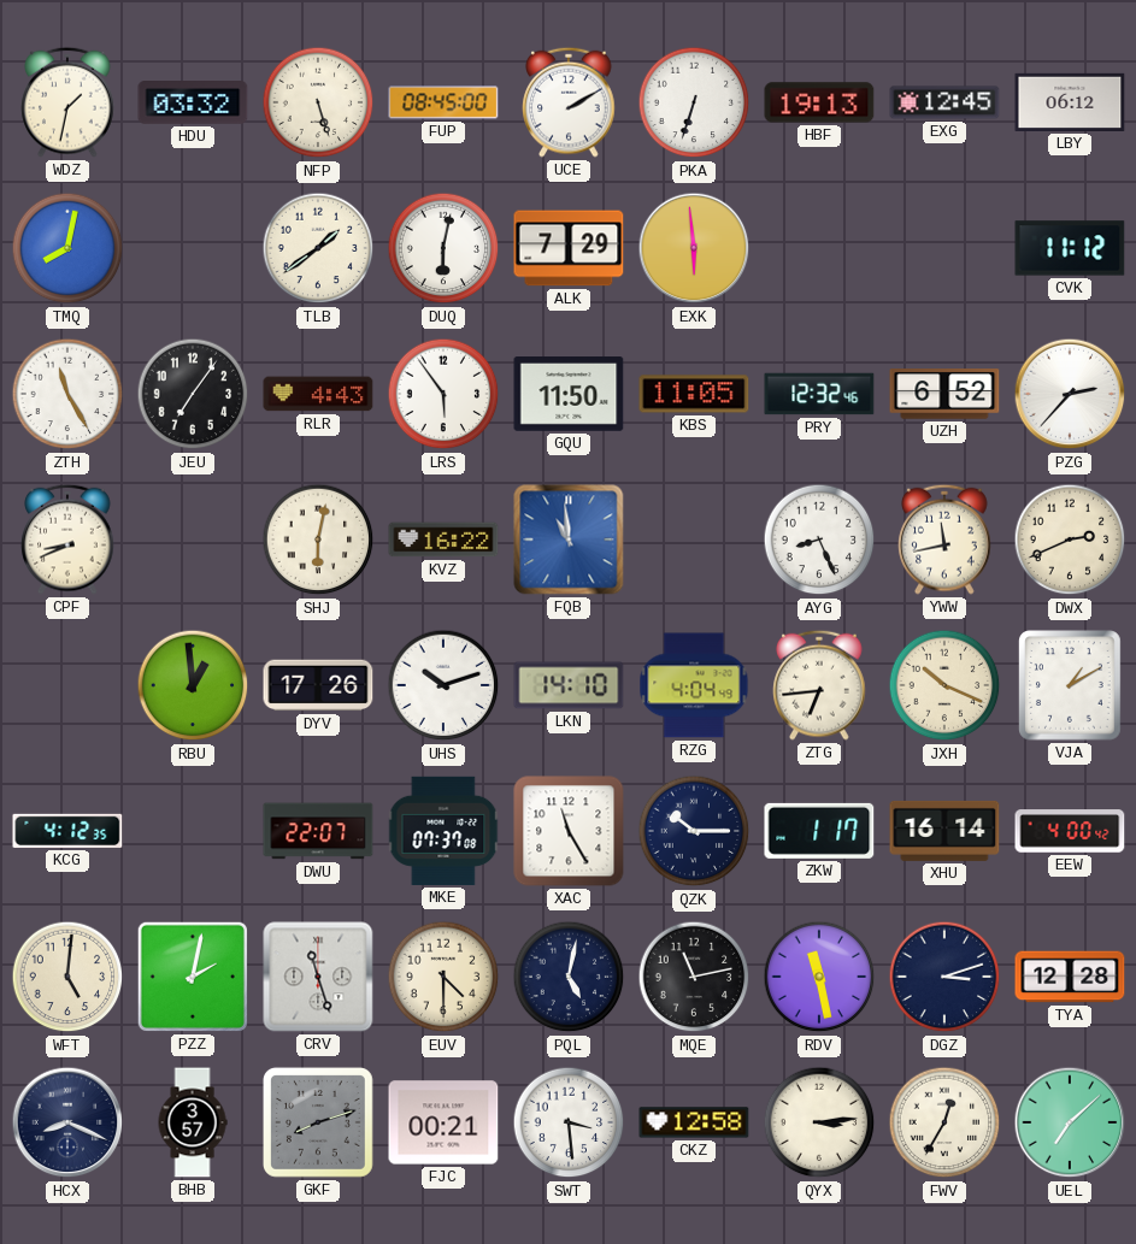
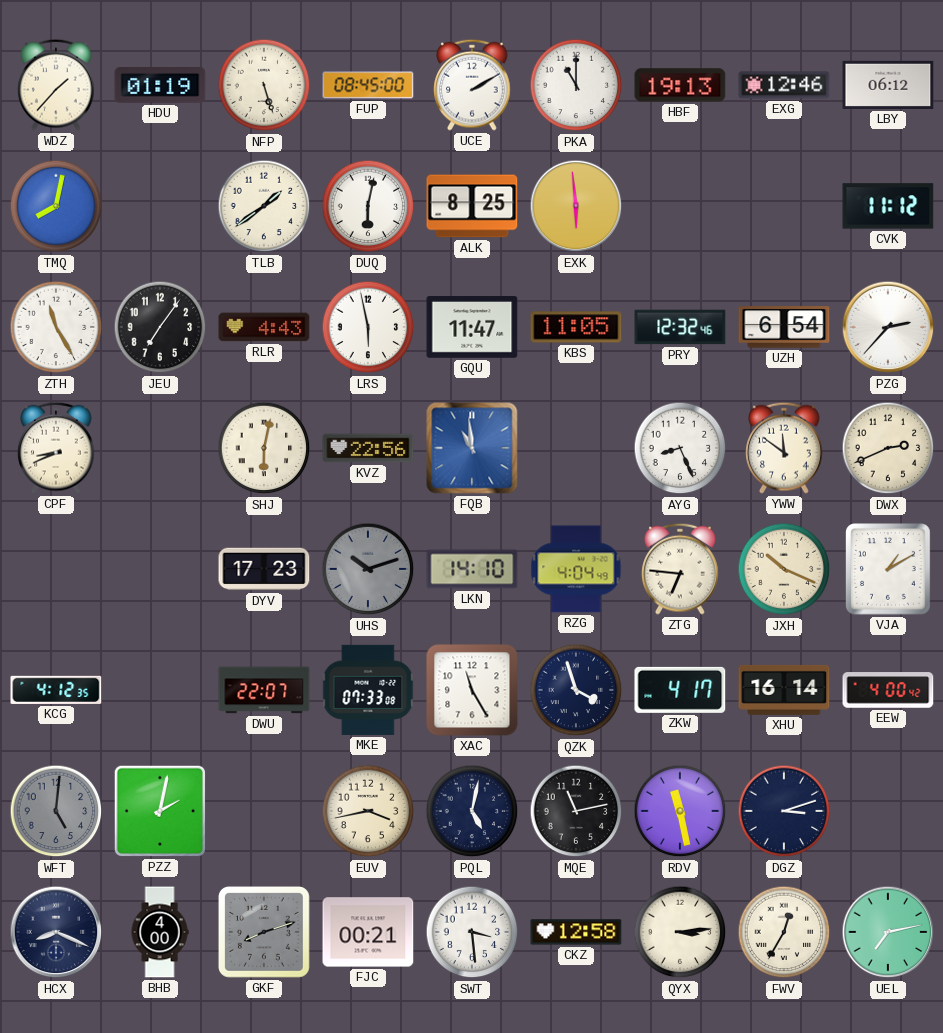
WDZ: 1:32 -> 1:37
HDU: 03:32 -> 01:19
PKA: 6:33 -> 11:00
EXG: 12:45 -> 12:46
ALK: 7:29 -> 8:25
LRS: 5:54 -> 5:58
GQU: 11:50 -> 11:47
UZH: 6:52 -> 6:54
KVZ: 16:22 -> 22:56
YWW: 11:43 -> 11:51
RBU: 12:59 -> none
DYV: 17:26 -> 17:23
UHS dial: white -> grey
ZTG: 6:44 -> 6:46
MKE: 07:37 -> 07:33
QZK: 10:15 -> 3:57
ZKW: 1:17 -> 4:17
WFT dial: cream -> grey
CRV: 11:27 -> none
EUV: 4:30 -> 3:43
TYA: 12:28 -> none
BHB: 3:57 -> 4:00
UEL: 7:08 -> 7:13
